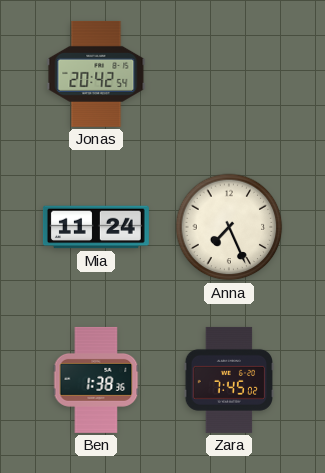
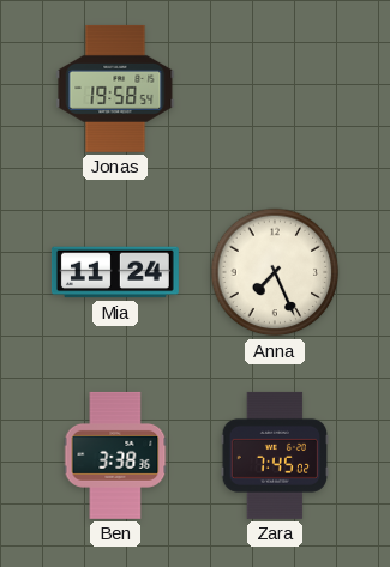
Jonas: 20:42 -> 19:58
Ben: 1:38 -> 3:38
